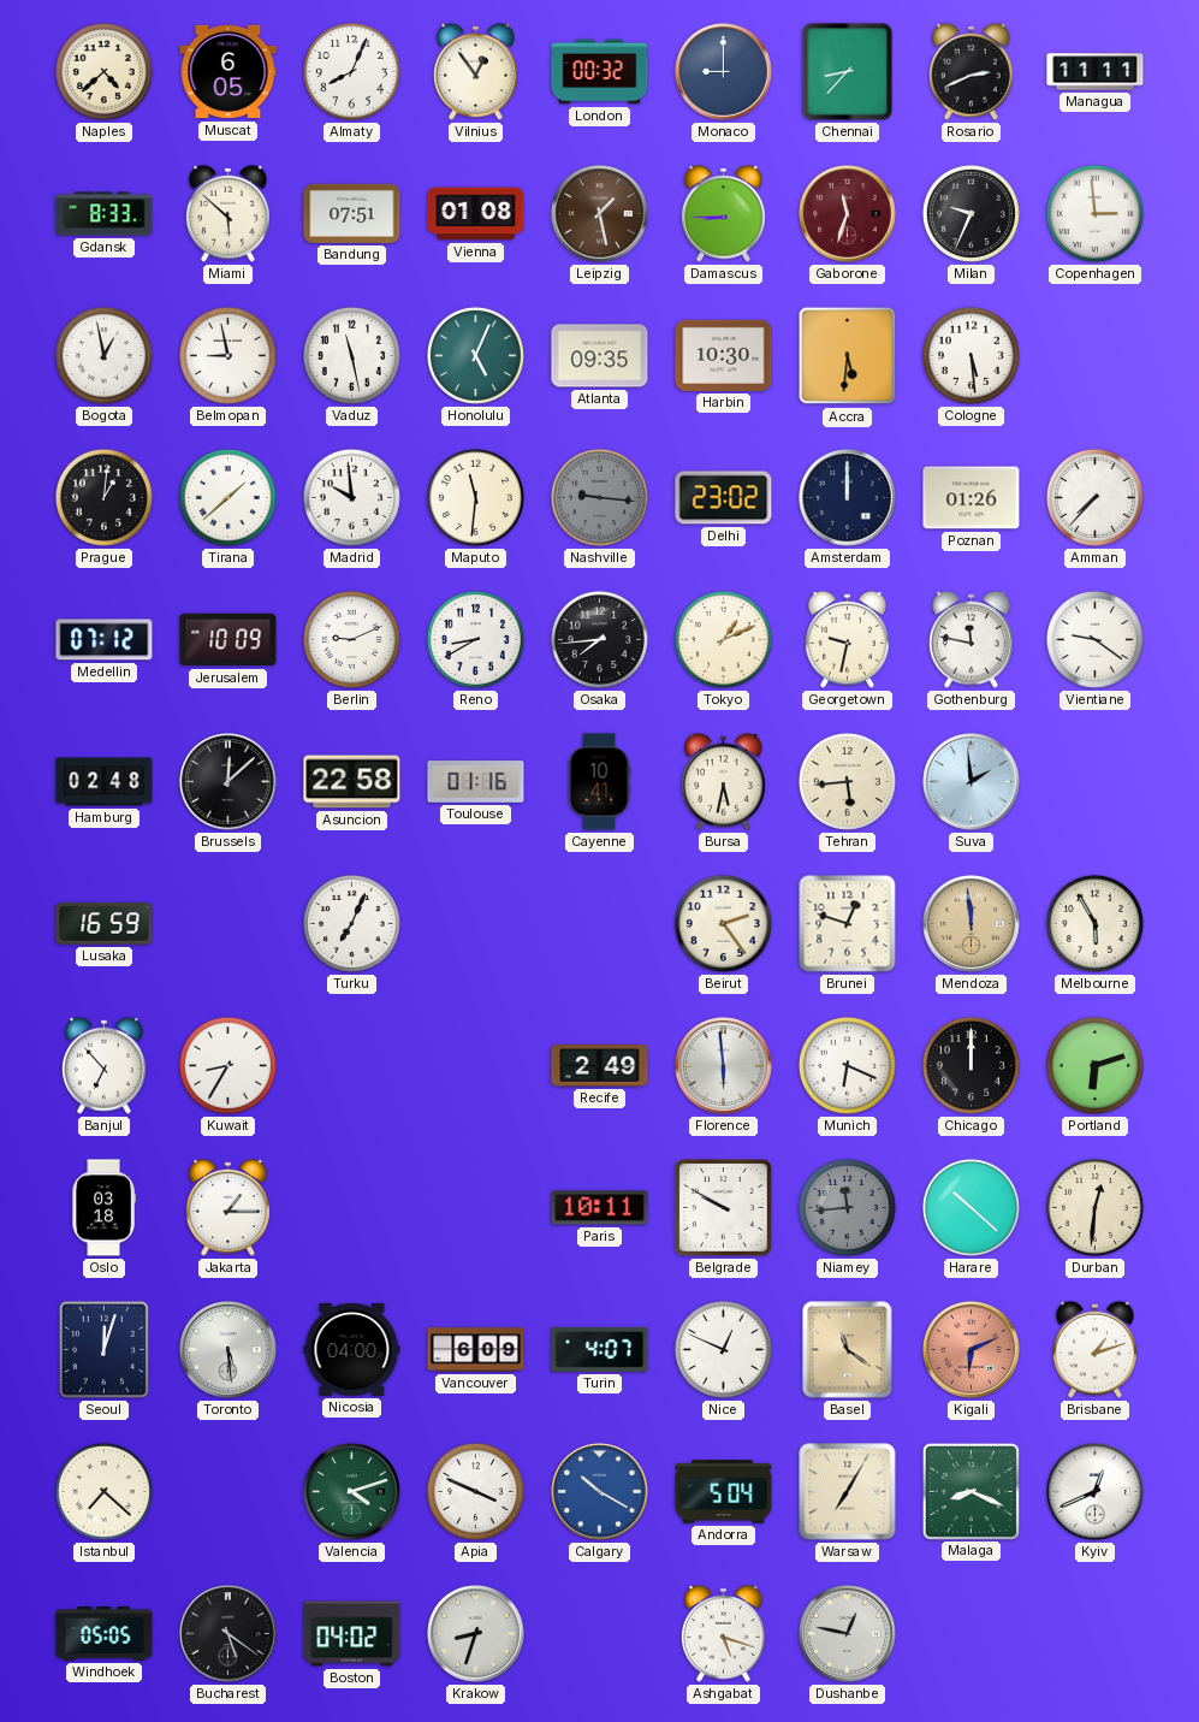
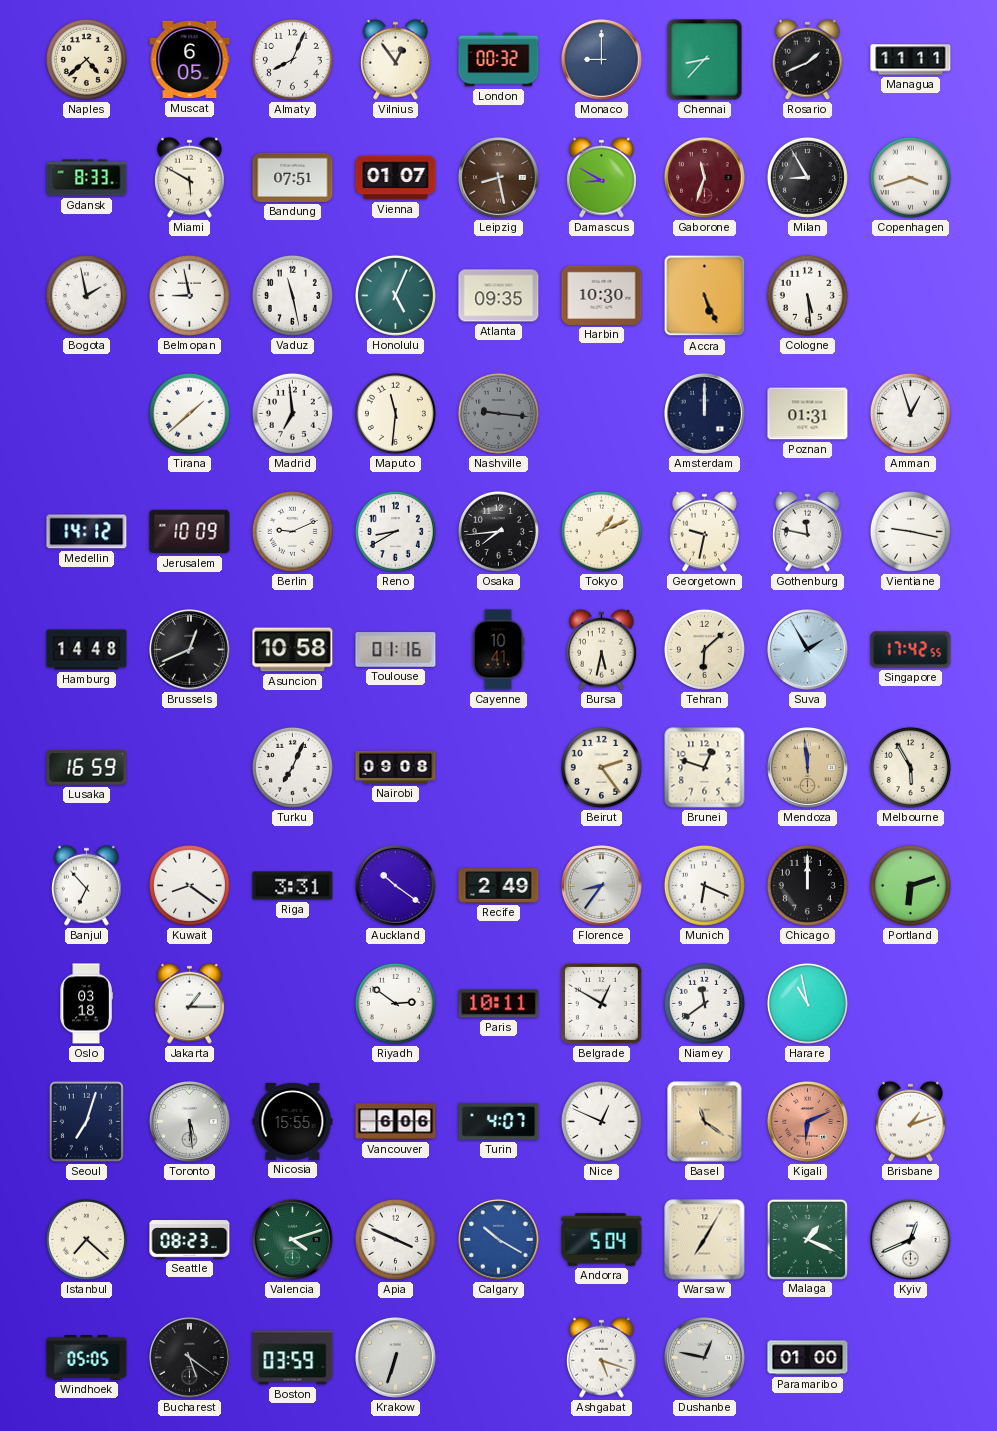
Rosario: 2:41 -> 1:41
Miami: 5:52 -> 5:50
Vienna: 01:08 -> 01:07
Leipzig: 1:28 -> 8:28
Damascus: 8:45 -> 8:50
Milan: 9:34 -> 8:55
Copenhagen: 2:59 -> 3:42
Bogota: 12:58 -> 1:58
Accra: 5:31 -> 5:26
Prague: 1:01 -> none
Madrid: 9:59 -> 6:59
Delhi: 23:02 -> none
Poznan: 01:26 -> 01:31
Amman: 7:37 -> 12:57
Medellin: 07:12 -> 14:12
Vientiane: 9:21 -> 9:17
Hamburg: 02:48 -> 14:48
Brussels: 12:08 -> 12:41
Asuncion: 22:58 -> 10:58
Tehran: 5:44 -> 6:08
Suva: 1:59 -> 1:55
Singapore: none -> 17:42
Nairobi: none -> 09:08
Kuwait: 8:35 -> 8:21
Riga: none -> 3:31
Auckland: none -> 10:21
Florence: 5:59 -> 8:36
Riyadh: none -> 2:51
Belgrade: 9:50 -> 12:50
Niamey: 11:44 -> 11:39
Niamey dial: grey -> white
Harare: 10:22 -> 10:58
Durban: 12:31 -> none
Seoul: 12:03 -> 7:03
Nicosia: 04:00 -> 15:55
Vancouver: 6:09 -> 6:06
Seattle: none -> 08:23
Malaga: 8:19 -> 1:19
Boston: 04:02 -> 03:59
Krakow: 8:33 -> 6:33
Paramaribo: none -> 01:00
